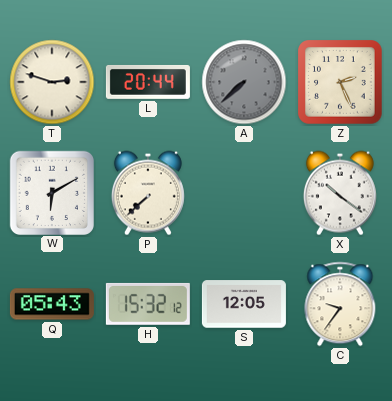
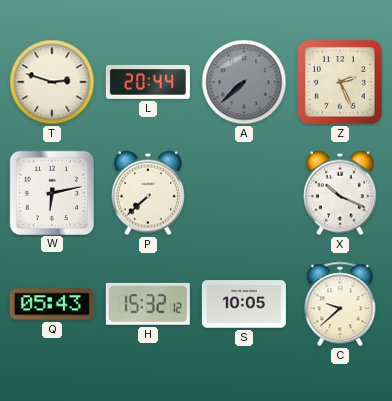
W: 6:10 -> 6:13
X: 10:21 -> 10:19
S: 12:05 -> 10:05
C: 9:36 -> 9:38
